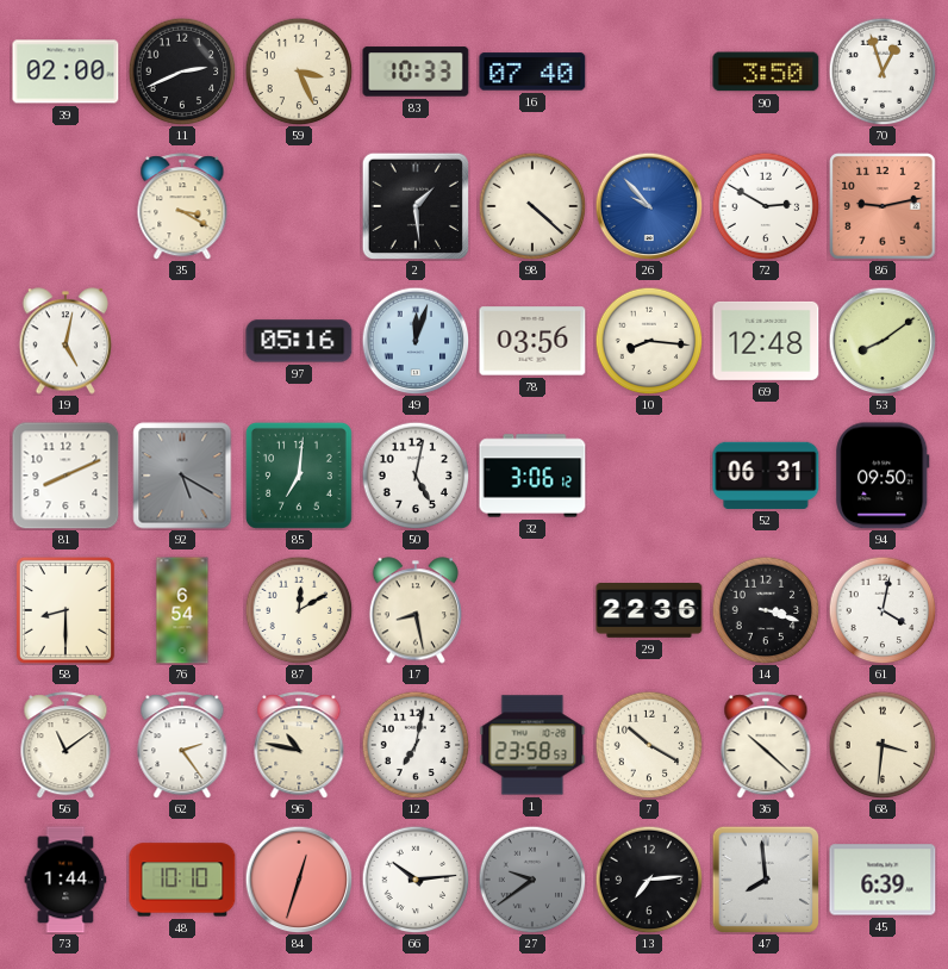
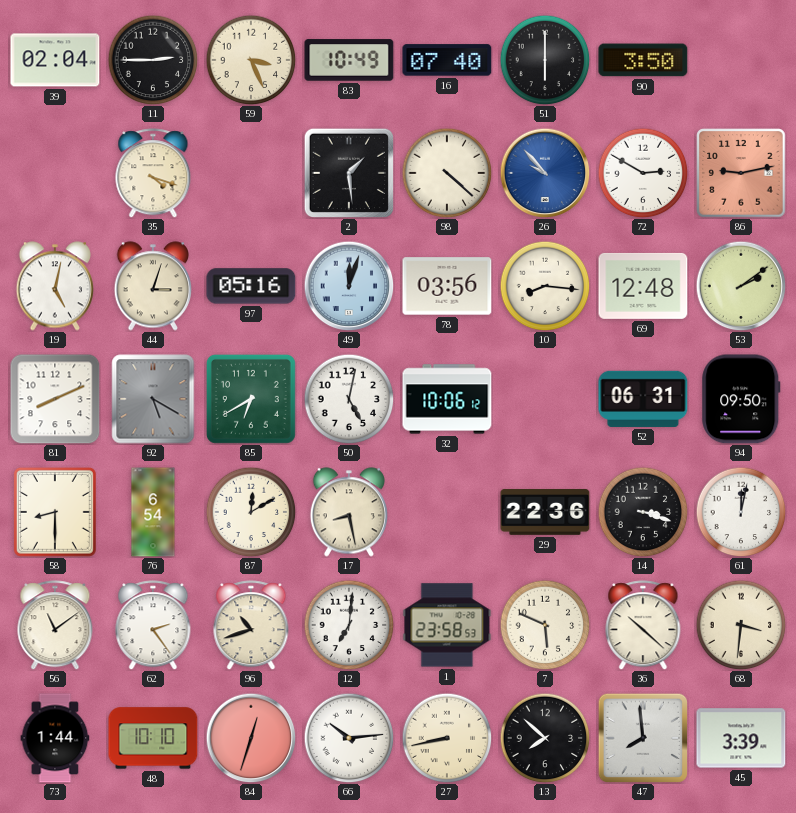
39: 02:00 -> 02:04
11: 2:41 -> 2:45
83: 10:33 -> 10:49
51: none -> 6:00
70: 12:57 -> none
35: 3:20 -> 4:18
44: none -> 3:03
53: 8:09 -> 2:09
85: 7:01 -> 6:40
32: 3:06 -> 10:06
61: 4:02 -> 12:02
96: 10:47 -> 10:42
12: 7:02 -> 7:01
7: 10:20 -> 5:49
27: 9:39 -> 8:43
27 dial: grey -> cream
13: 7:14 -> 7:52
45: 6:39 -> 3:39
